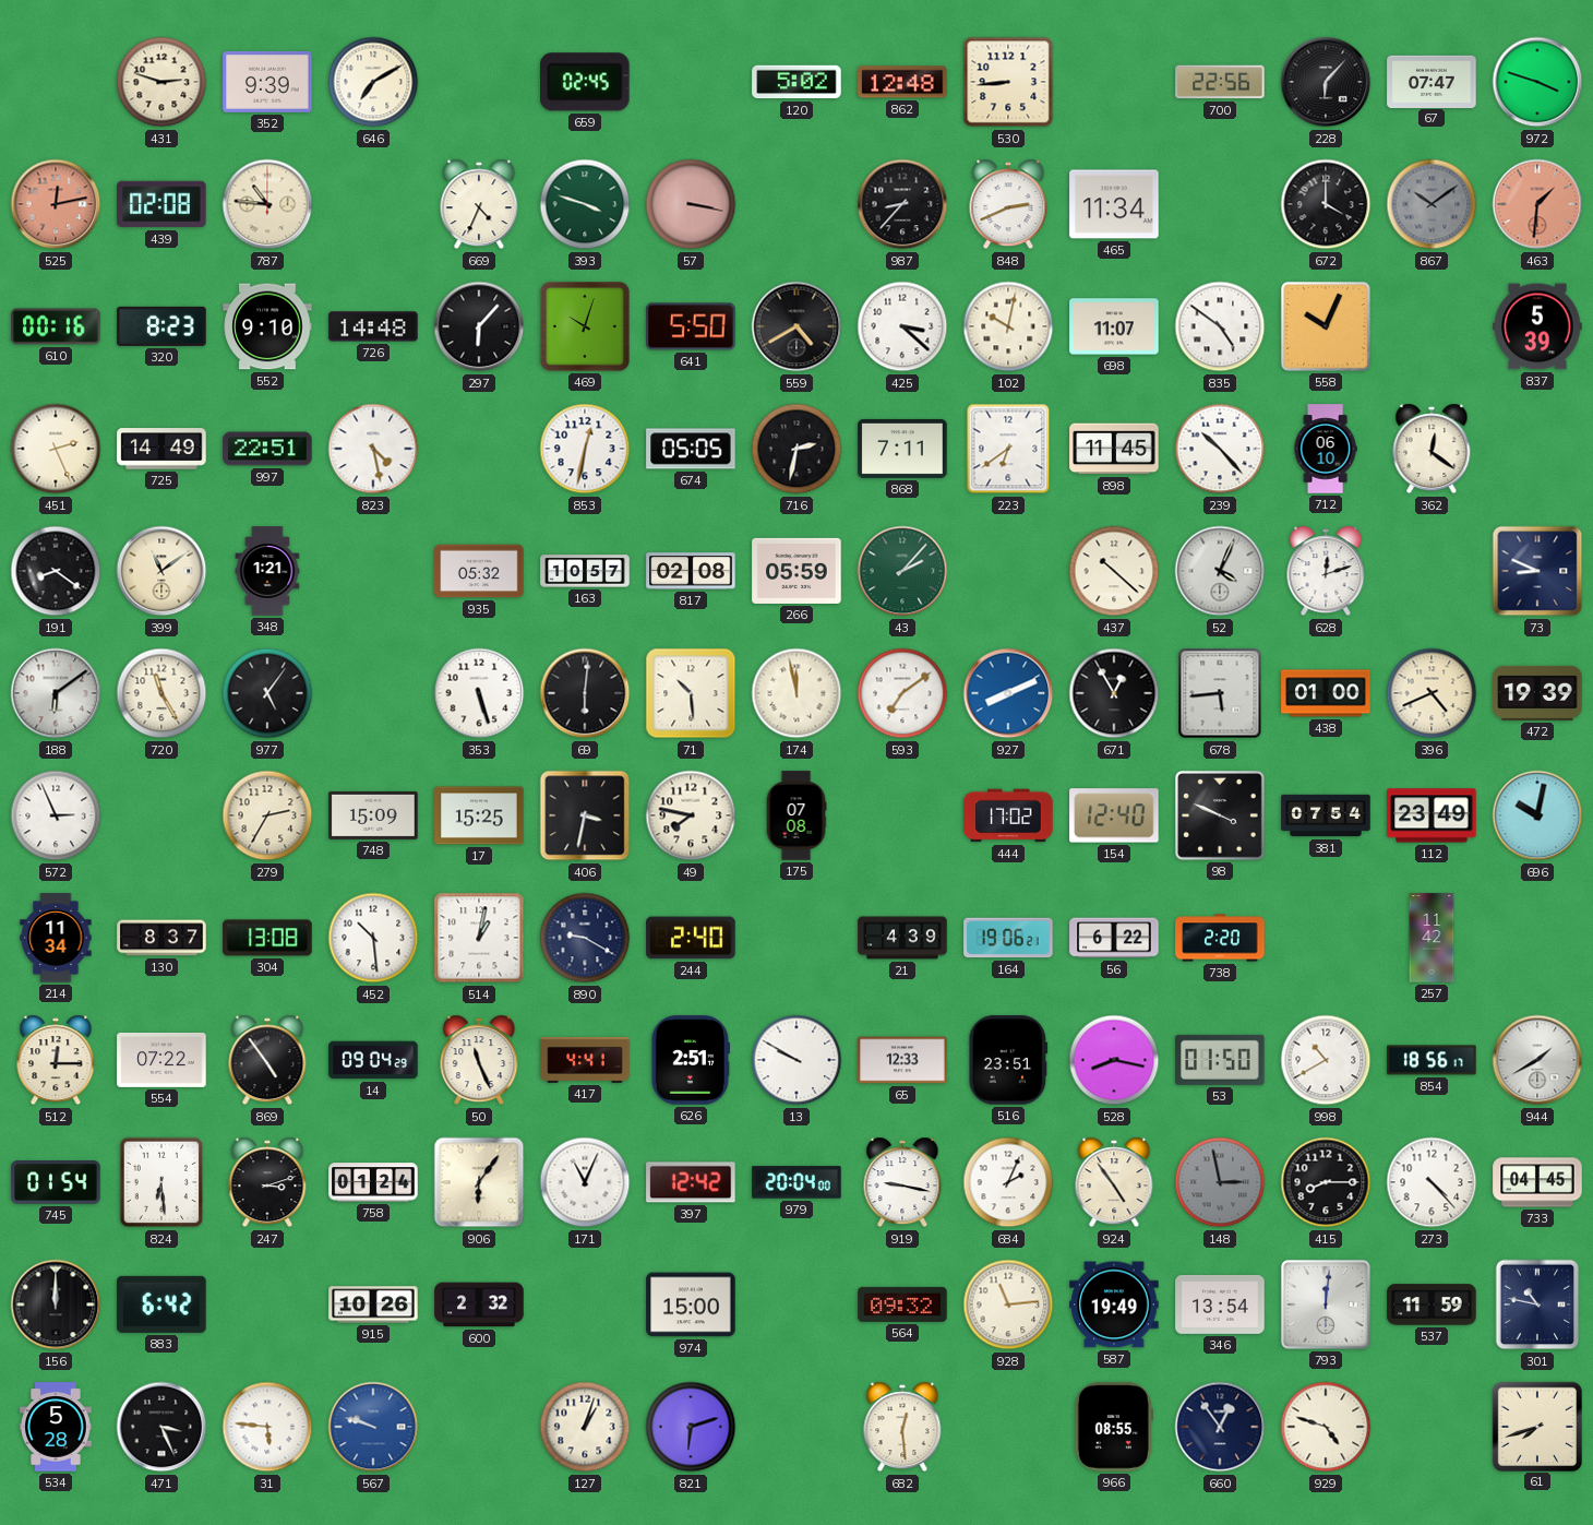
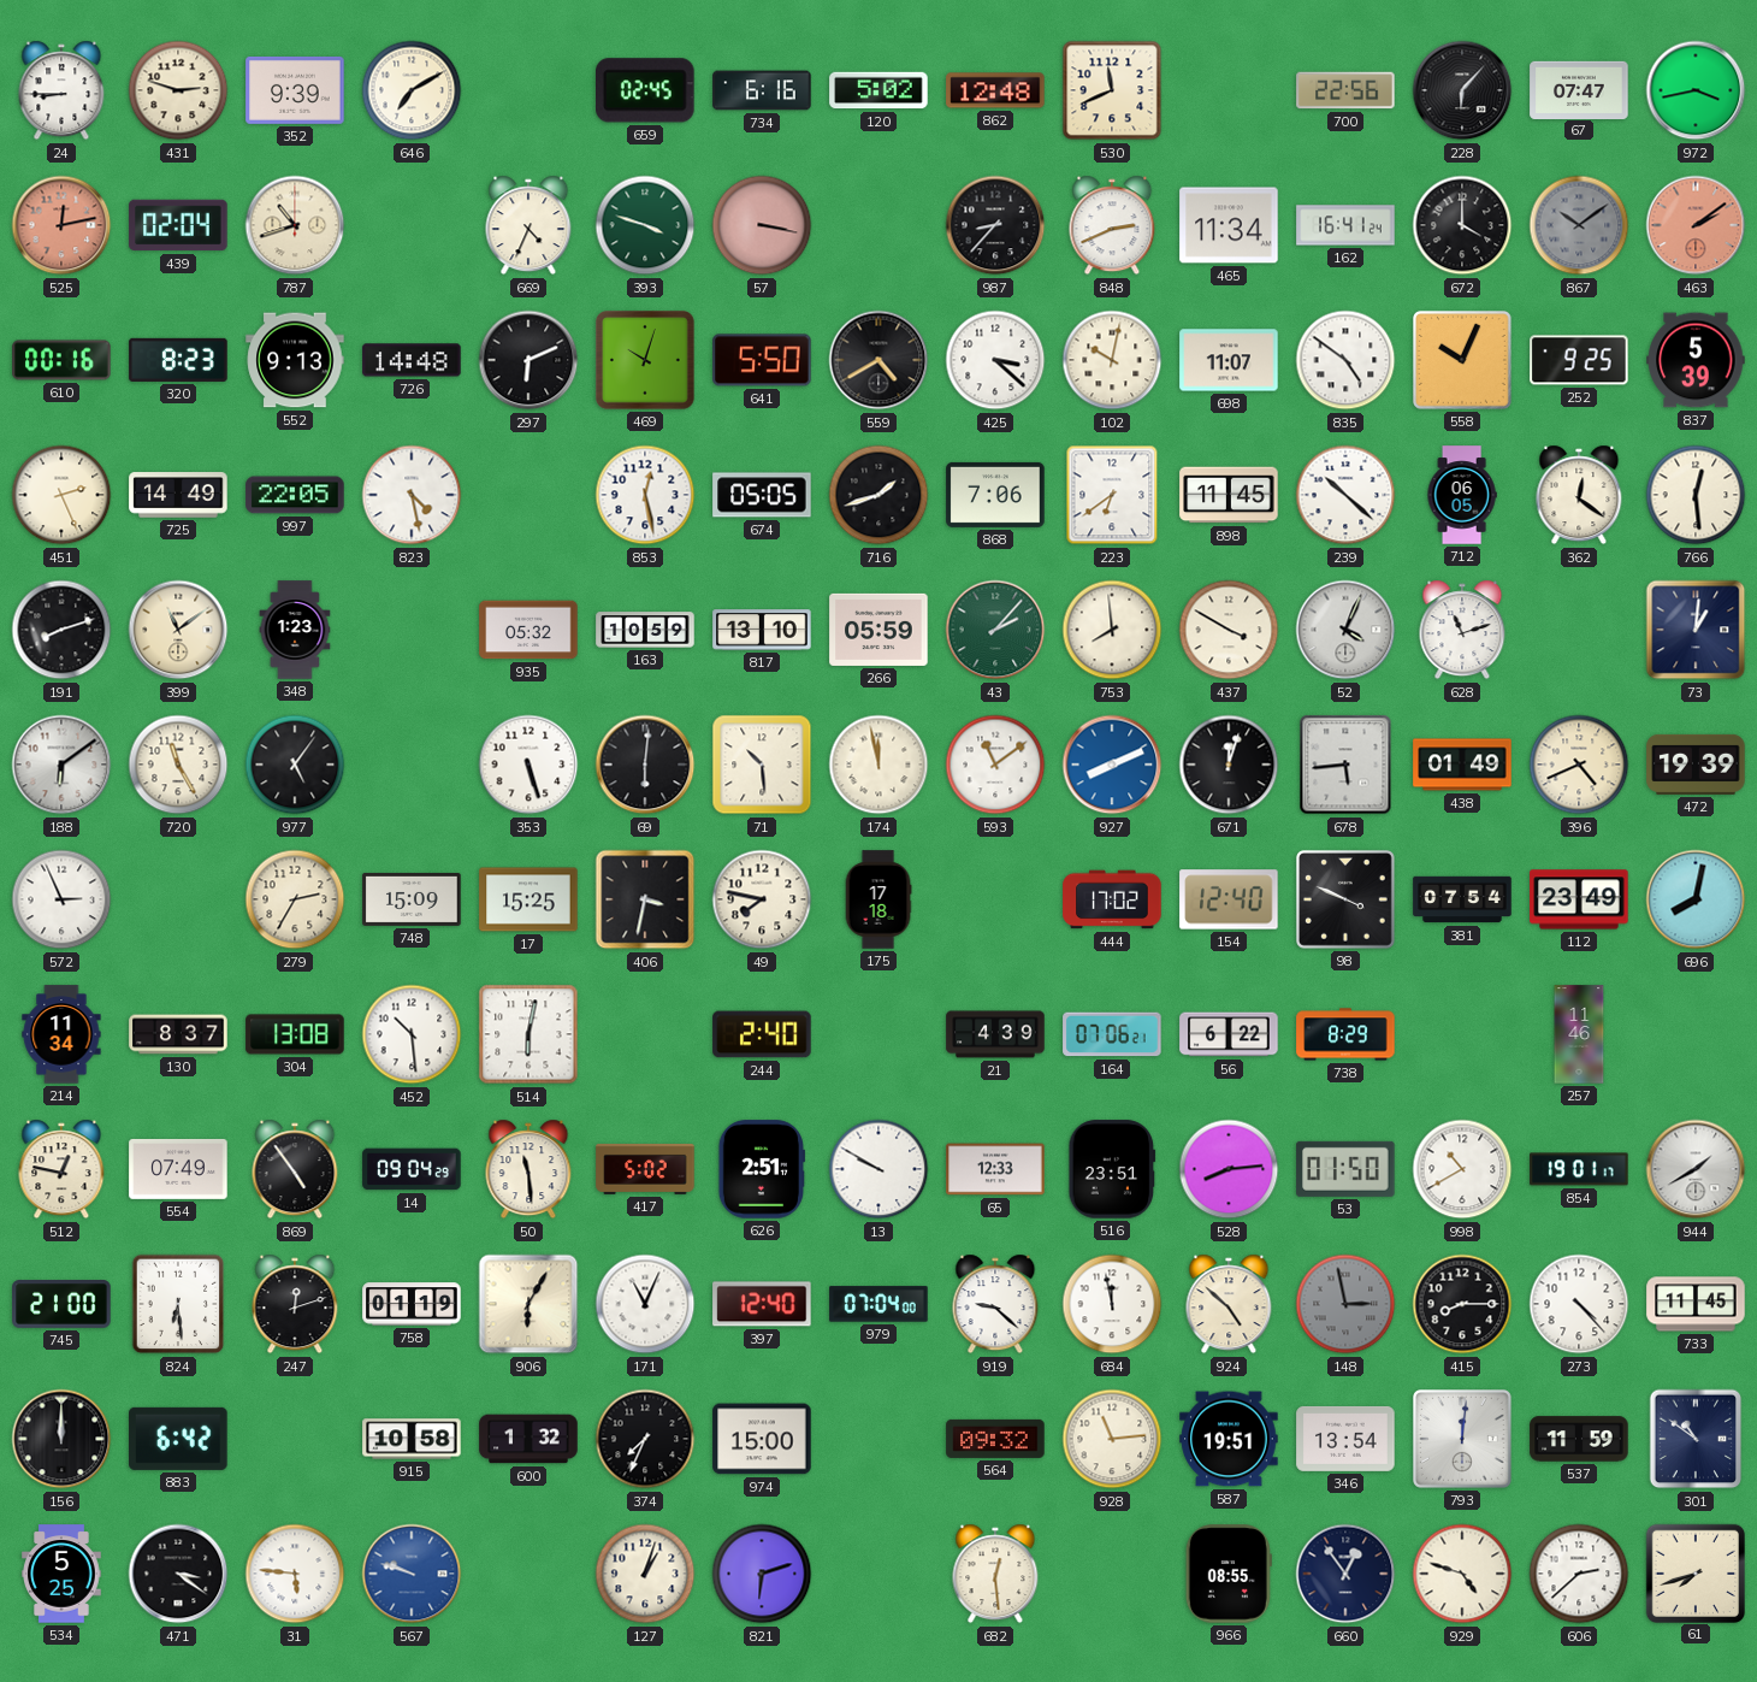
24: none -> 8:45
734: none -> 6:16
530: 8:44 -> 11:41
972: 3:48 -> 3:43
439: 02:08 -> 02:04
787: 10:46 -> 10:42
162: none -> 16:41
463: 1:31 -> 2:09
552: 9:10 -> 9:13
297: 6:07 -> 6:11
252: none -> 9:25
997: 22:51 -> 22:05
853: 12:32 -> 12:28
716: 2:32 -> 1:42
868: 7:11 -> 7:06
239: 10:23 -> 10:22
712: 06:10 -> 06:05
766: none -> 12:29
191: 8:21 -> 8:12
348: 1:21 -> 1:23
163: 10:57 -> 10:59
817: 02:08 -> 13:10
753: none -> 7:59
437: 10:22 -> 3:50
628: 12:12 -> 11:12
73: 8:49 -> 1:01
593: 7:09 -> 11:09
671: 12:55 -> 12:03
438: 01:00 -> 01:49
175: 07:08 -> 17:18
696: 10:02 -> 8:02
514: 1:02 -> 6:02
890: 9:20 -> none
164: 19:06 -> 07:06
738: 2:20 -> 8:29
257: 11:42 -> 11:46
512: 12:15 -> 12:47
554: 07:22 -> 07:49
50: 11:26 -> 11:29
417: 4:41 -> 5:02
528: 8:17 -> 8:14
854: 18:56 -> 19:01
745: 01:54 -> 21:00
247: 3:12 -> 12:12
758: 01:24 -> 01:19
906: 6:06 -> 6:05
397: 12:42 -> 12:40
979: 20:04 -> 07:04
919: 9:17 -> 9:22
684: 2:04 -> 11:58
924: 4:54 -> 4:52
733: 04:45 -> 11:45
915: 10:26 -> 10:58
600: 2:32 -> 1:32
374: none -> 7:34
587: 19:49 -> 19:51
301: 10:47 -> 10:51
534: 5:28 -> 5:25
471: 3:26 -> 3:21
606: none -> 2:38
